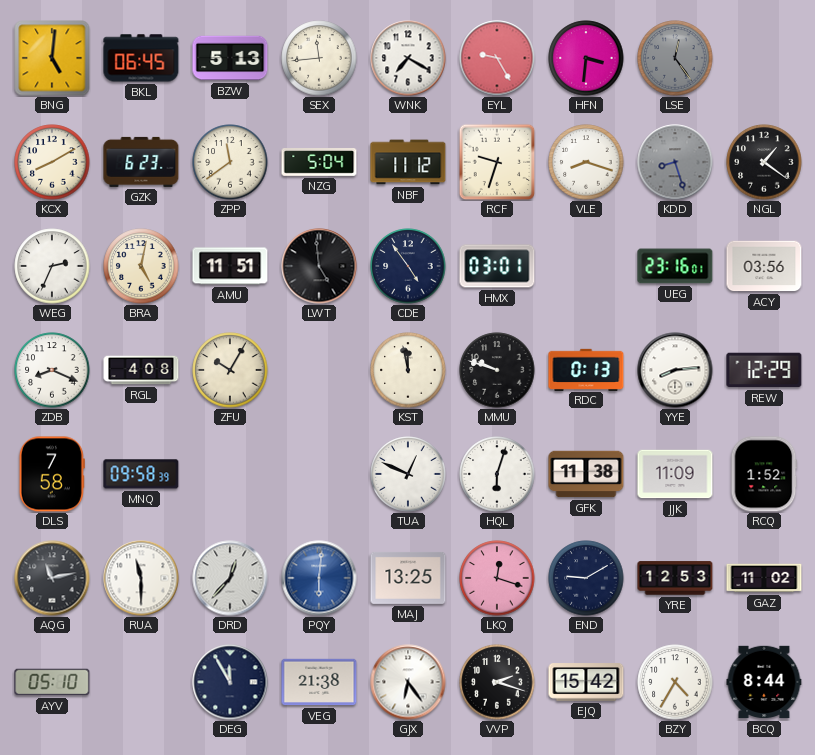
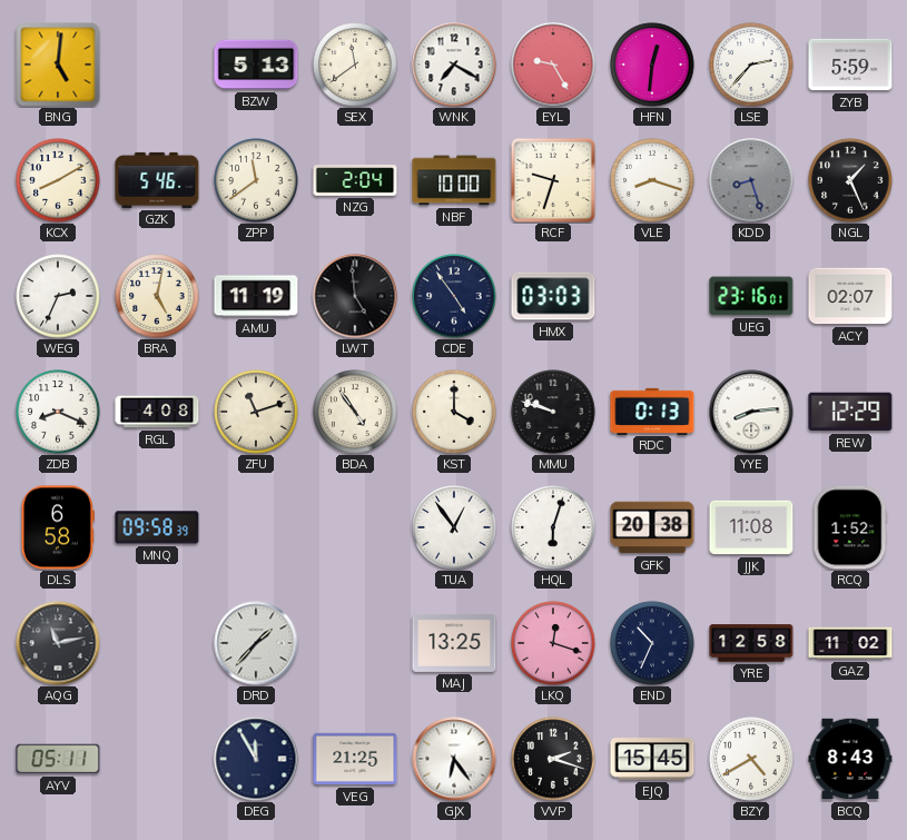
BKL: 06:45 -> none
SEX: 11:44 -> 11:39
HFN: 3:31 -> 12:31
LSE: 12:24 -> 2:37
LSE dial: grey -> white
ZYB: none -> 5:59
GZK: 6:23 -> 5:46
NZG: 5:04 -> 2:04
NBF: 11:12 -> 10:00
NGL: 1:21 -> 1:26
AMU: 11:51 -> 11:19
HMX: 03:01 -> 03:03
ACY: 03:56 -> 02:07
ZFU: 10:05 -> 11:12
BDA: none -> 4:54
KST: 11:58 -> 4:00
DLS: 7:58 -> 6:58
TUA: 12:49 -> 12:54
GFK: 11:38 -> 20:38
JJK: 11:09 -> 11:08
RUA: 11:30 -> none
DRD: 12:37 -> 1:37
PQY: 6:01 -> none
END: 9:10 -> 10:34
YRE: 12:53 -> 12:58
AYV: 05:10 -> 05:11
VEG: 21:38 -> 21:25
EJQ: 15:42 -> 15:45
BZY: 4:35 -> 4:40
BCQ: 8:44 -> 8:43
